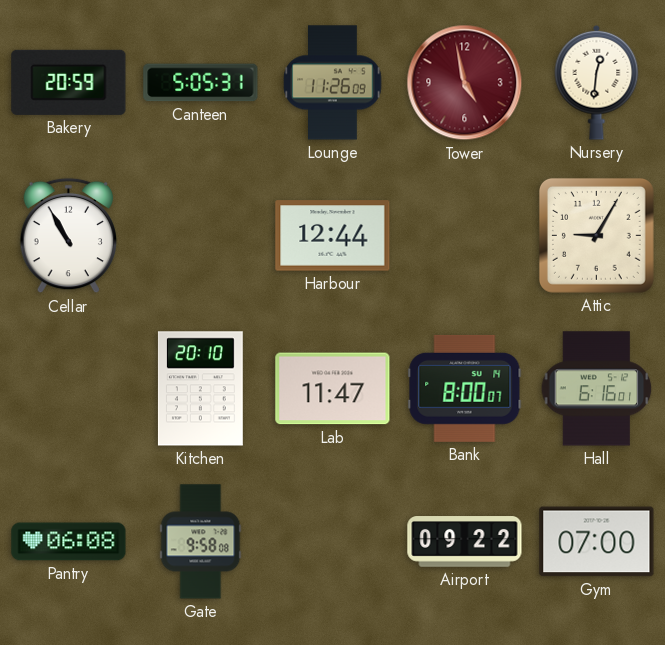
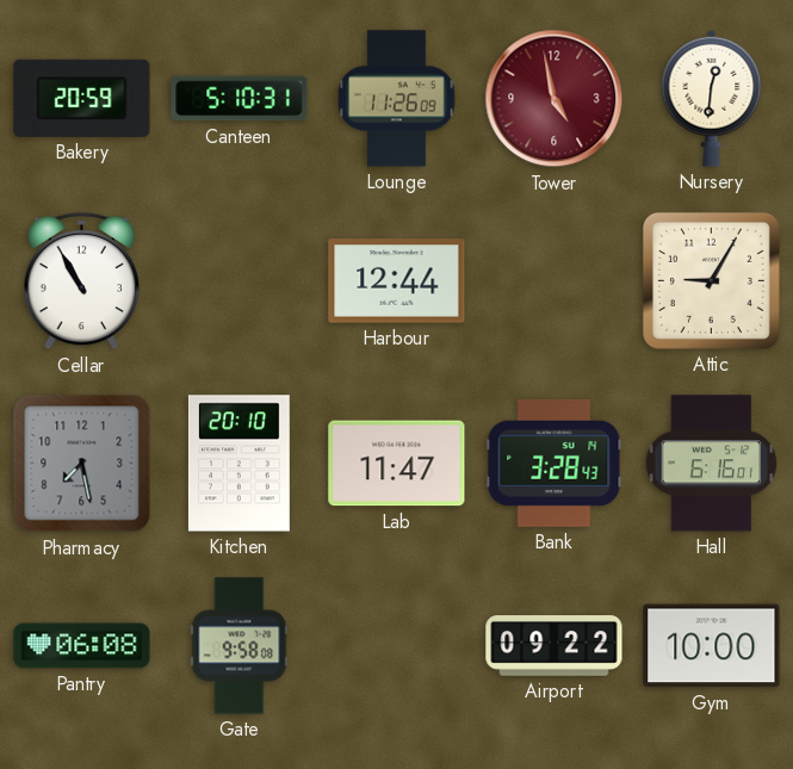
Canteen: 5:05 -> 5:10
Pharmacy: none -> 7:28
Bank: 8:00 -> 3:28
Gym: 07:00 -> 10:00
